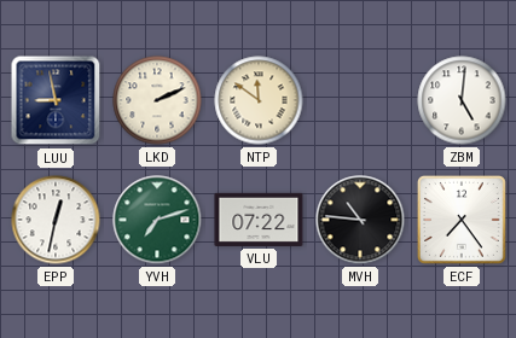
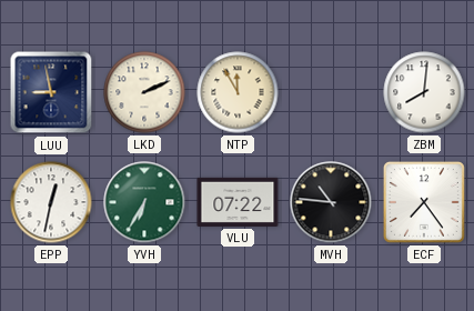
NTP: 11:51 -> 11:55
ZBM: 5:01 -> 8:01
YVH: 7:12 -> 6:35
